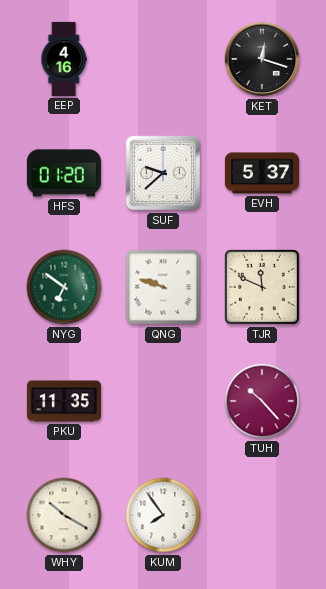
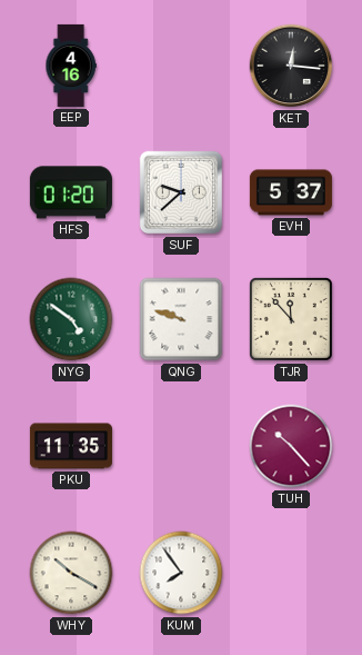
KET: 12:18 -> 12:16
NYG: 6:51 -> 4:51
TJR: 11:49 -> 11:53
